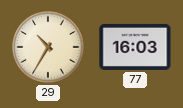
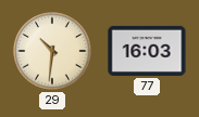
29: 10:35 -> 10:31
